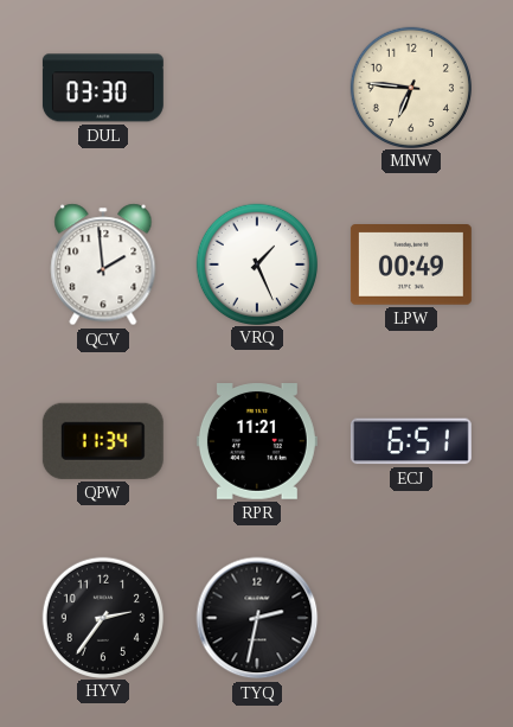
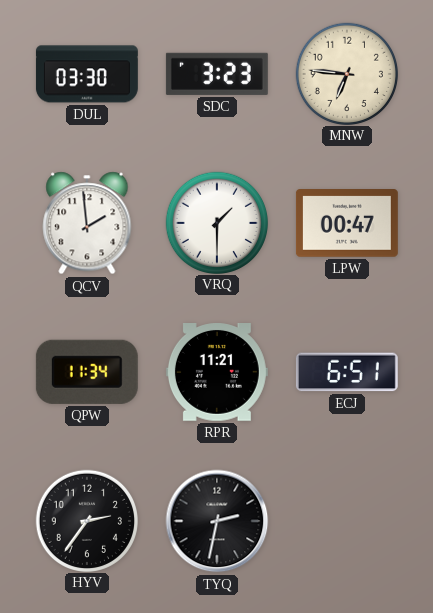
SDC: none -> 3:23
VRQ: 1:26 -> 1:30
LPW: 00:49 -> 00:47
